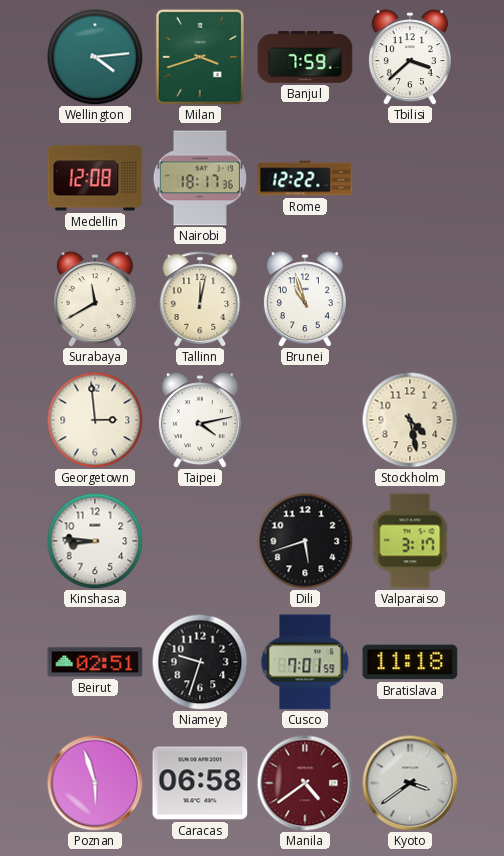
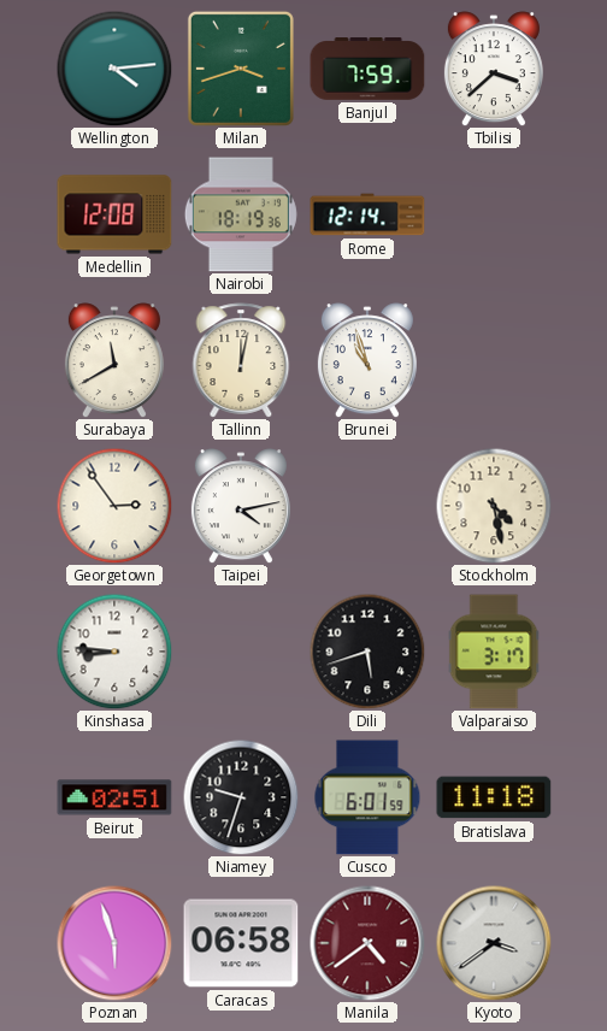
Nairobi: 18:17 -> 18:19
Rome: 12:22 -> 12:14
Georgetown: 2:59 -> 2:54
Cusco: 7:01 -> 6:01
